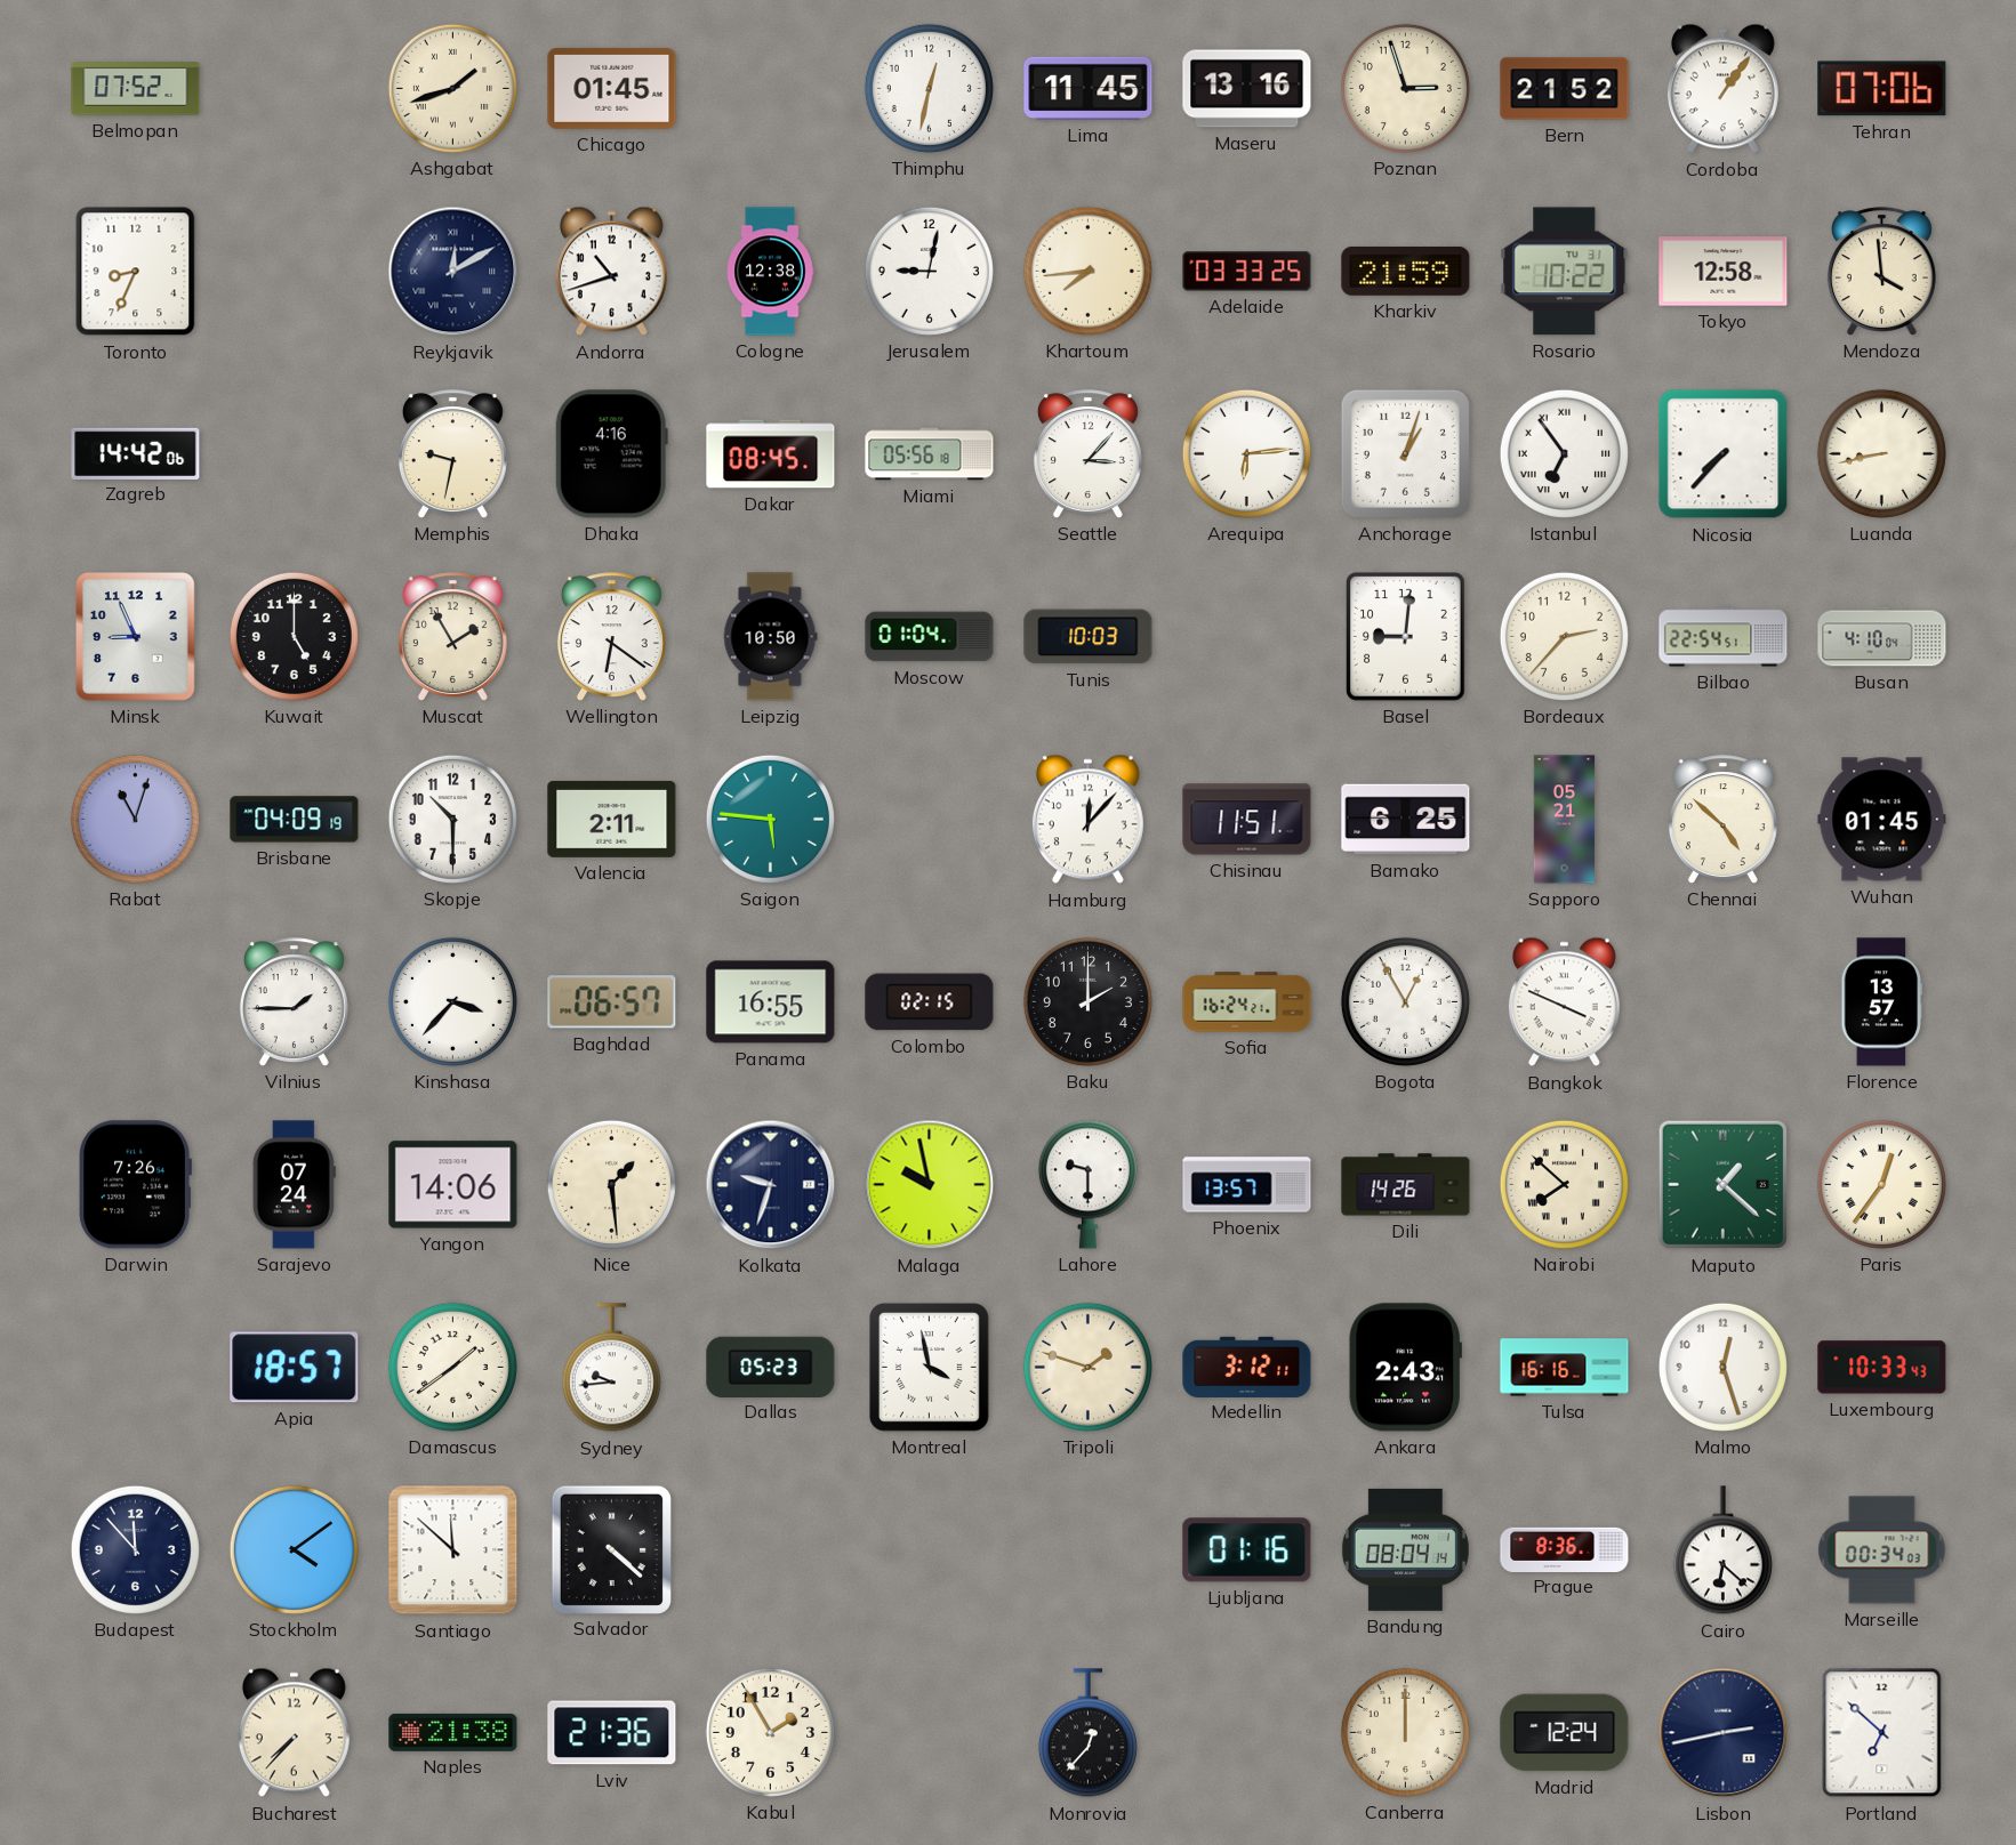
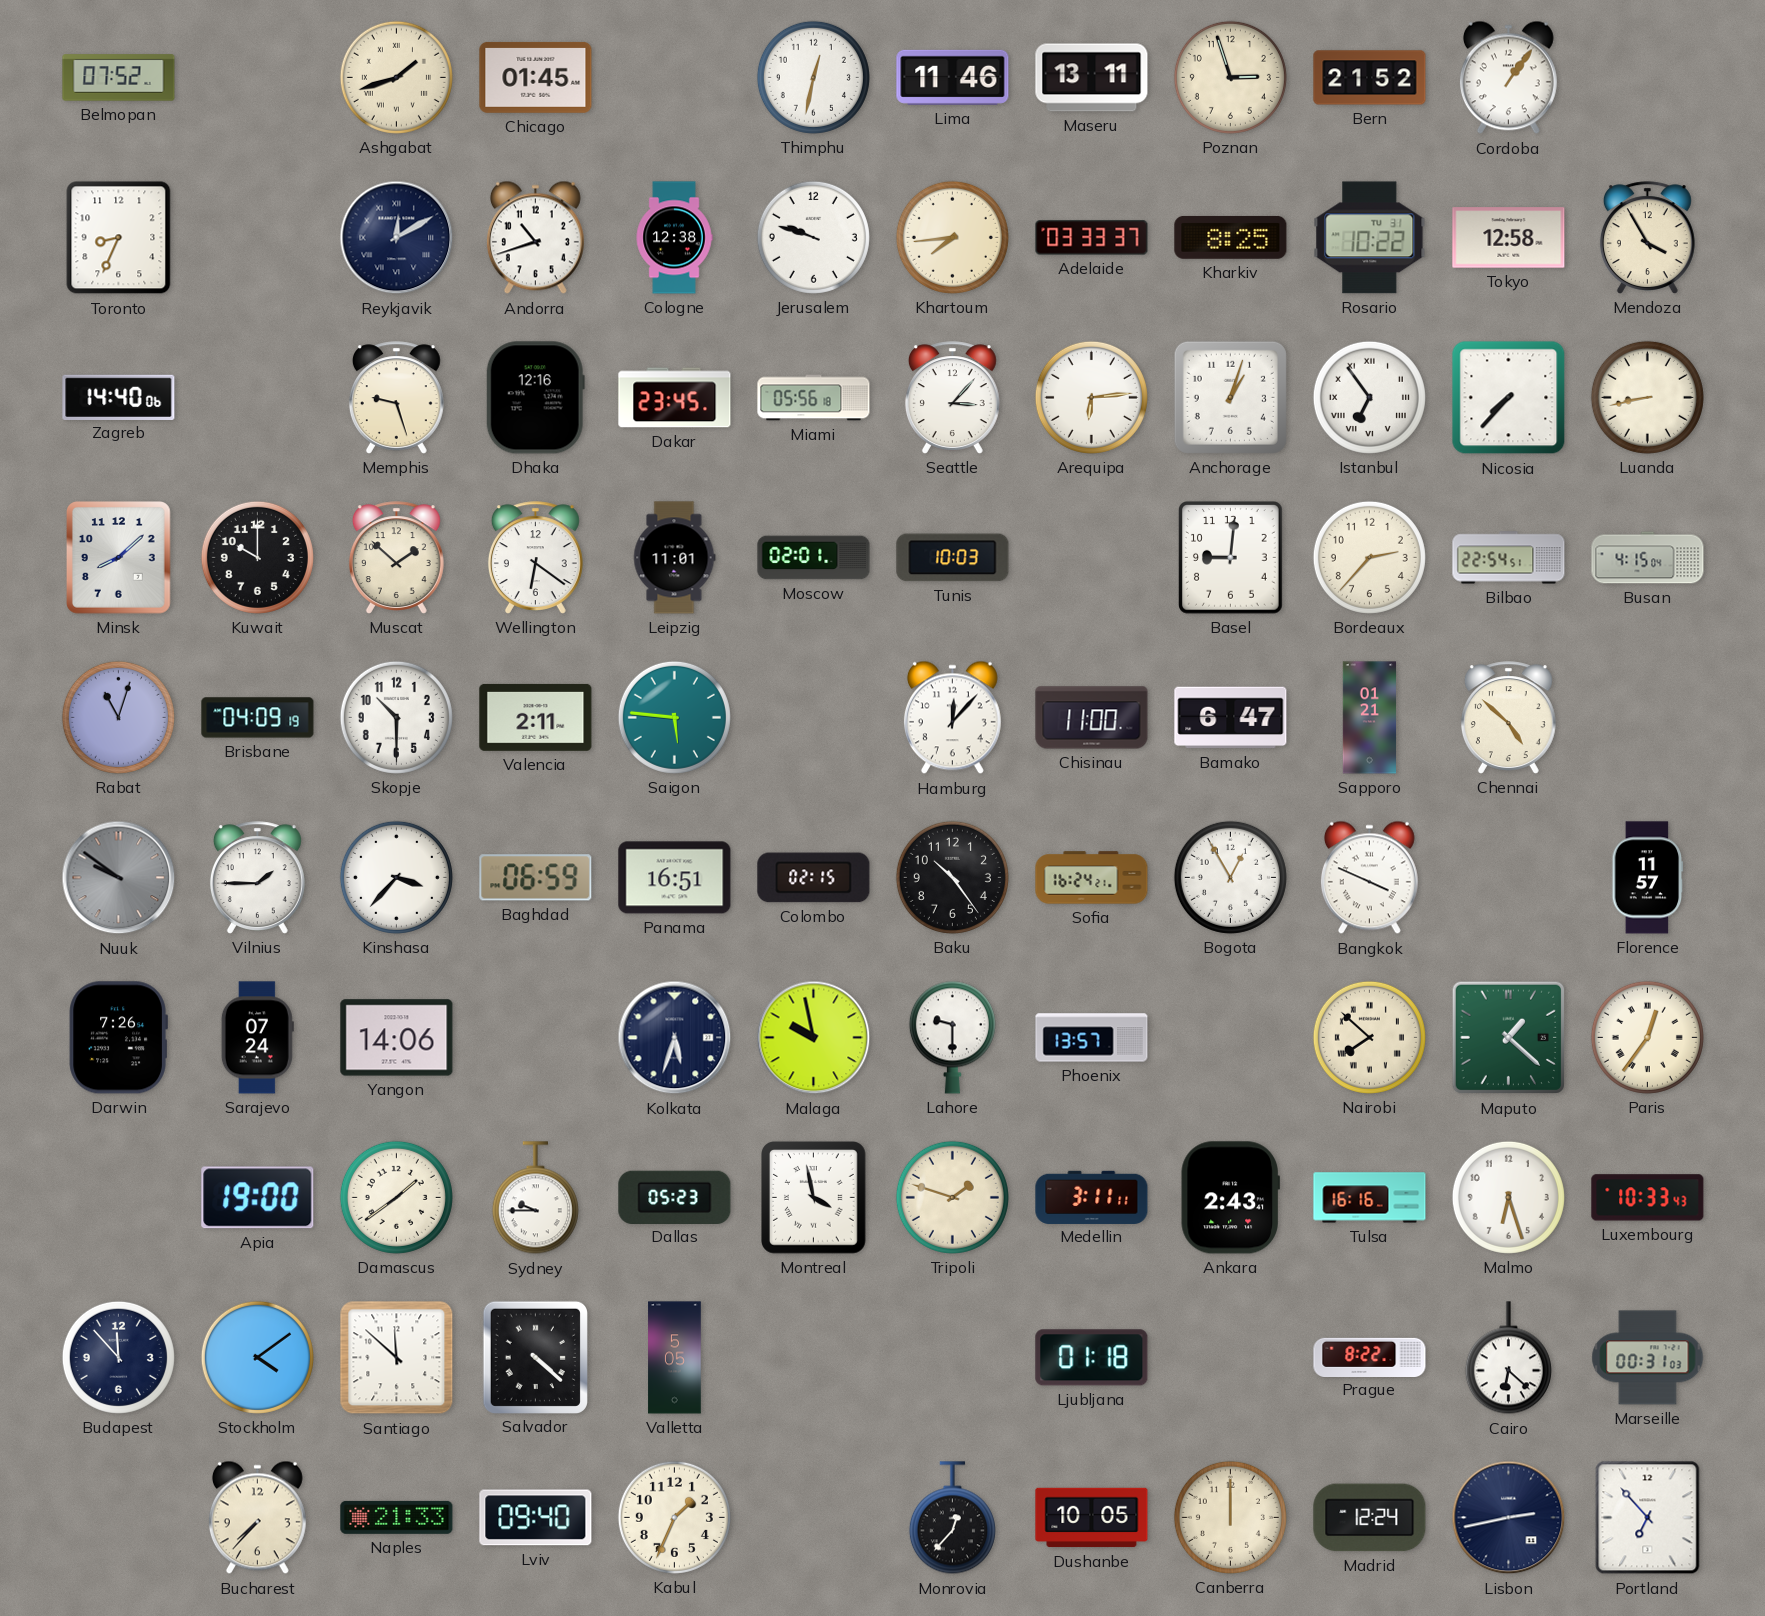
Lima: 11:45 -> 11:46
Maseru: 13:16 -> 13:11
Tehran: 07:06 -> none
Jerusalem: 9:02 -> 9:48
Adelaide: 03:33:25 -> 03:33:37
Kharkiv: 21:59 -> 8:25
Mendoza: 3:59 -> 3:55
Zagreb: 14:42 -> 14:40
Memphis: 9:32 -> 9:27
Dhaka: 4:16 -> 12:16
Dakar: 08:45 -> 23:45
Minsk: 8:56 -> 8:08
Kuwait: 5:00 -> 10:00
Muscat: 1:55 -> 1:52
Leipzig: 10:50 -> 11:01
Moscow: 01:04 -> 02:01
Busan: 4:10 -> 4:15
Chisinau: 11:51 -> 11:00
Bamako: 6:25 -> 6:47
Sapporo: 05:21 -> 01:21
Wuhan: 01:45 -> none
Nuuk: none -> 9:51
Baghdad: 06:57 -> 06:59
Panama: 16:55 -> 16:51
Baku: 2:00 -> 10:24
Florence: 13:57 -> 11:57
Nice: 1:29 -> none
Kolkata: 9:33 -> 5:33
Dili: 14:26 -> none
Apia: 18:57 -> 19:00
Sydney: 9:44 -> 9:45
Medellin: 3:12 -> 3:11
Malmo: 12:27 -> 6:27
Valletta: none -> 5:05
Ljubljana: 01:16 -> 01:18
Bandung: 08:04 -> none
Prague: 8:36 -> 8:22
Marseille: 00:34 -> 00:31
Naples: 21:38 -> 21:33
Lviv: 21:36 -> 09:40
Kabul: 1:55 -> 1:34
Dushanbe: none -> 10:05
Portland: 6:52 -> 6:53
